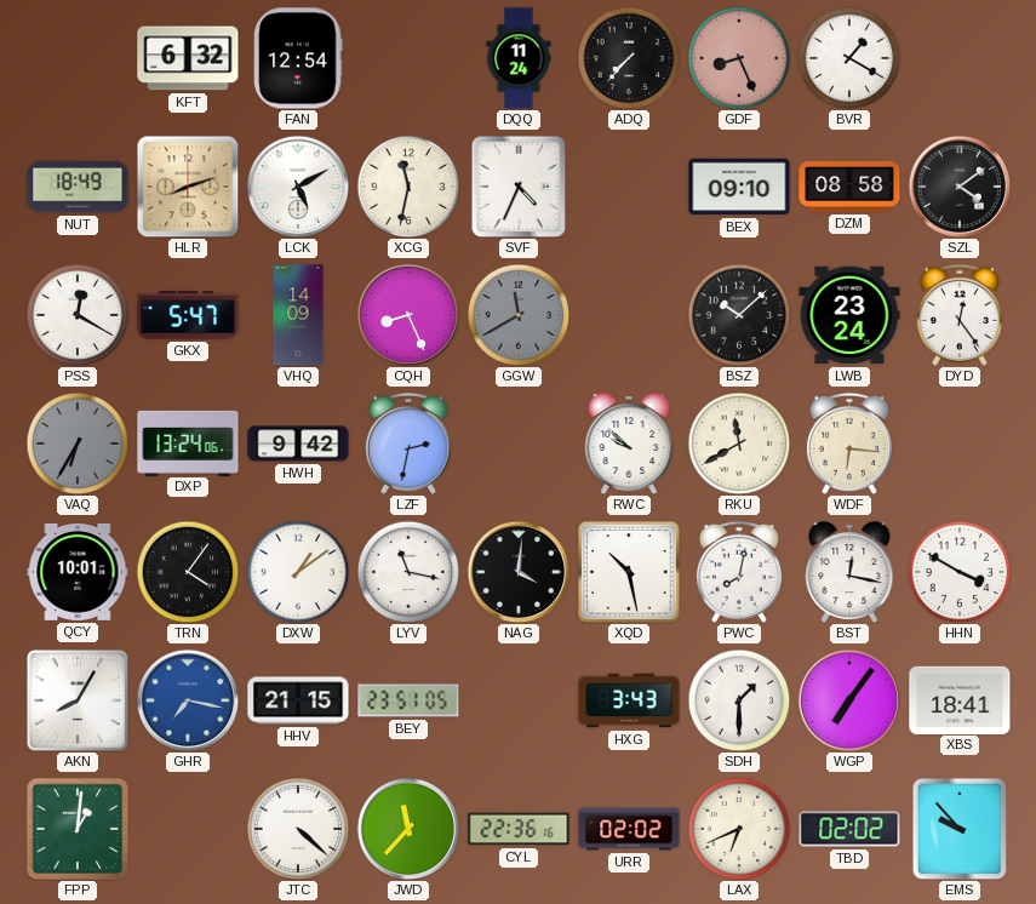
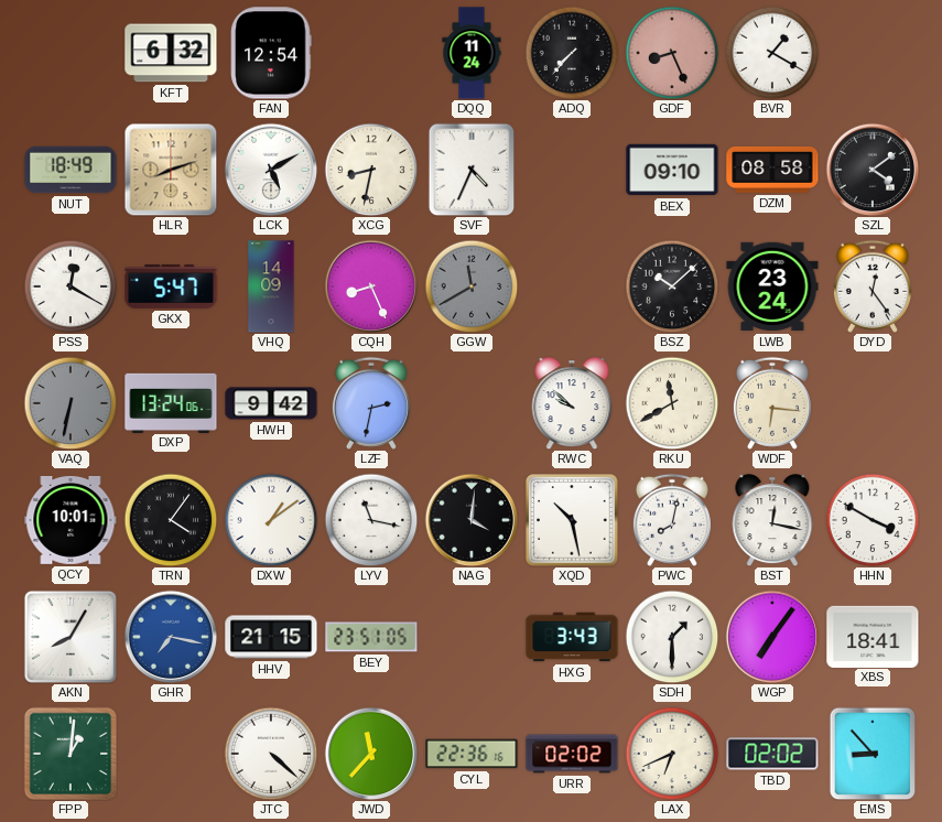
XCG: 11:32 -> 8:32
VAQ: 6:35 -> 6:32
EMS: 9:53 -> 8:53
